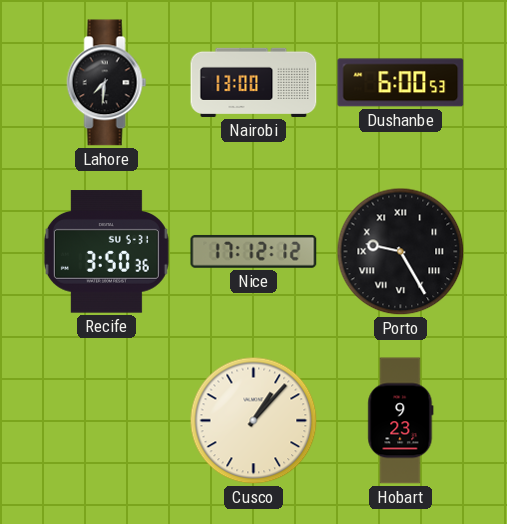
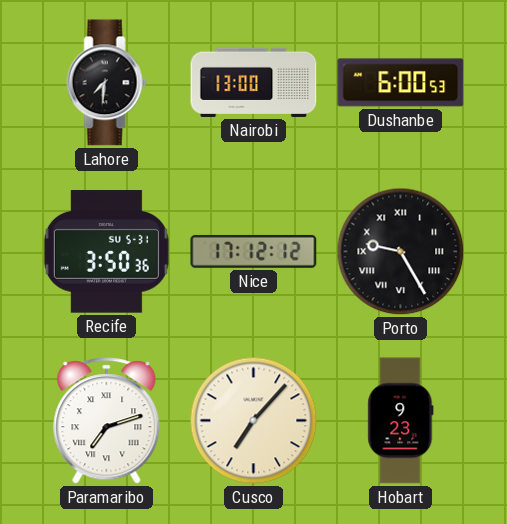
Paramaribo: none -> 7:12
Cusco: 1:07 -> 7:07
